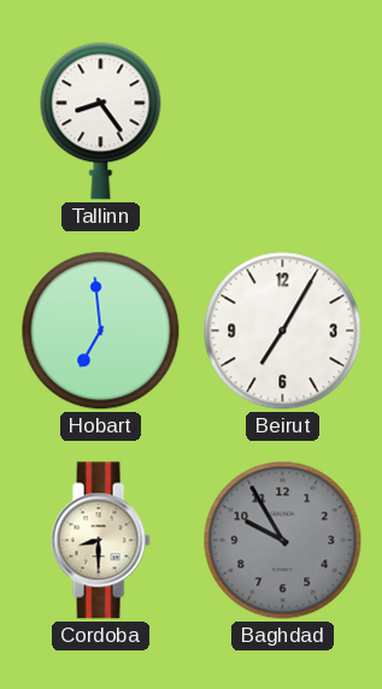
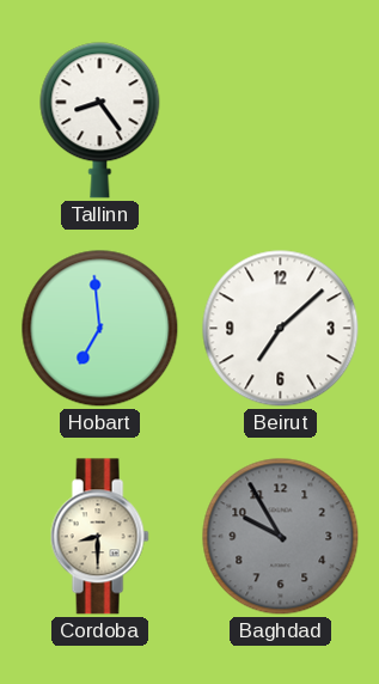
Beirut: 7:05 -> 7:08
